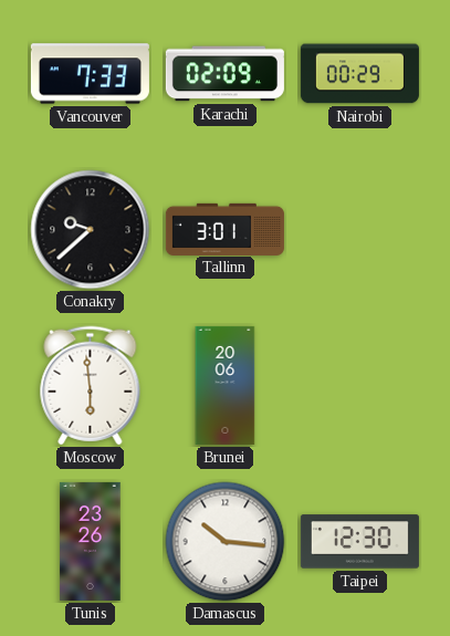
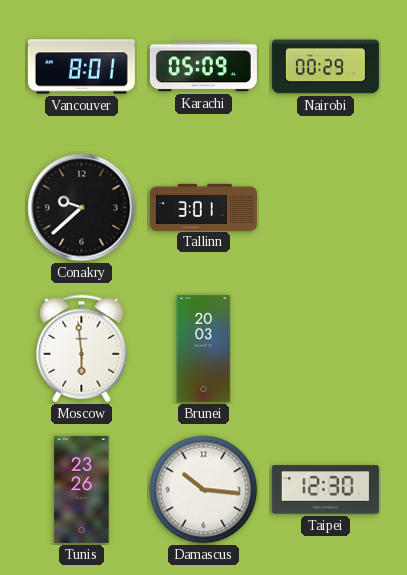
Vancouver: 7:33 -> 8:01
Karachi: 02:09 -> 05:09
Brunei: 20:06 -> 20:03
